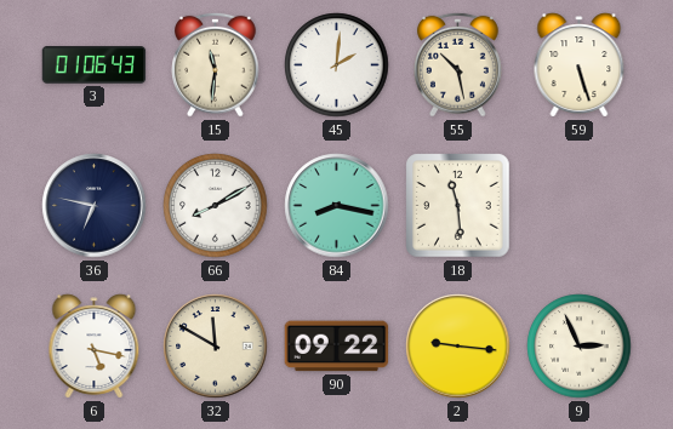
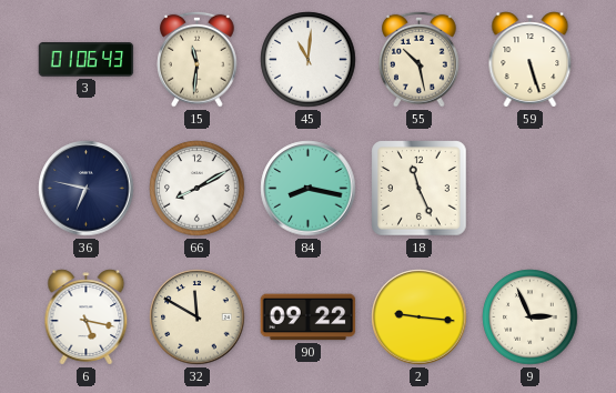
45: 2:01 -> 11:01
18: 11:29 -> 11:26
